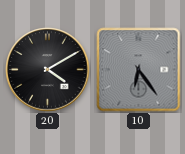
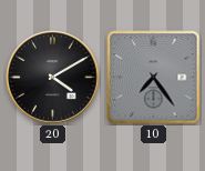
10: 6:24 -> 7:24
